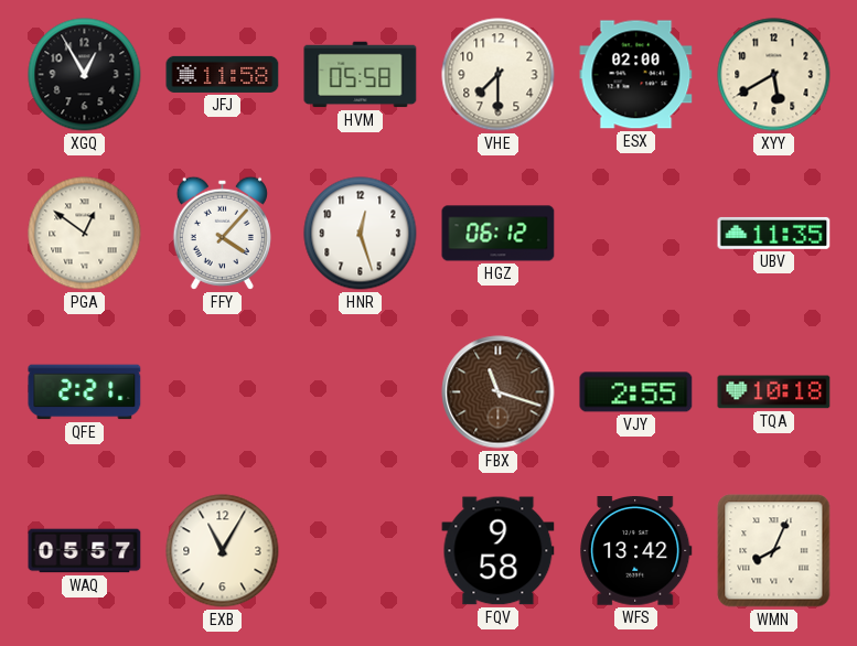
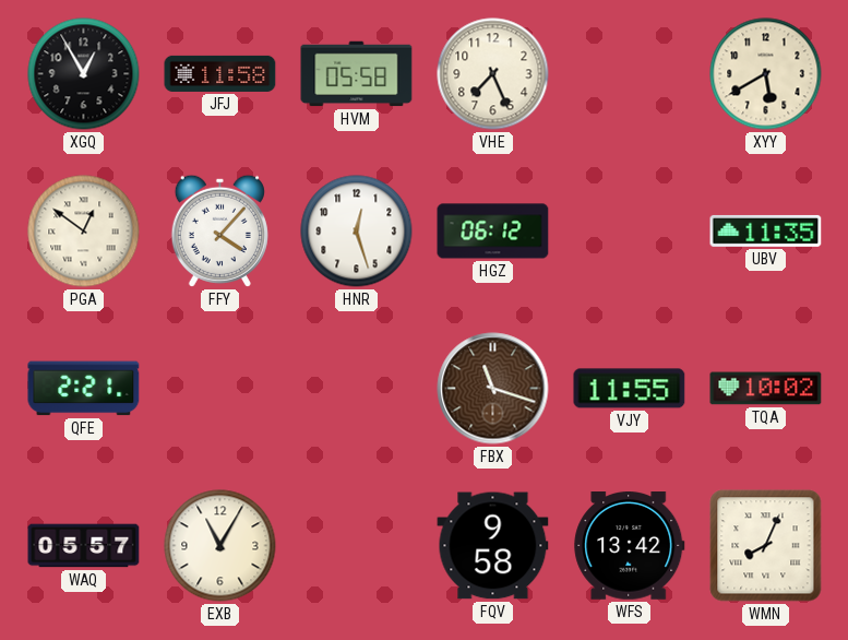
VHE: 7:30 -> 7:26
ESX: 02:00 -> none
VJY: 2:55 -> 11:55
TQA: 10:18 -> 10:02
